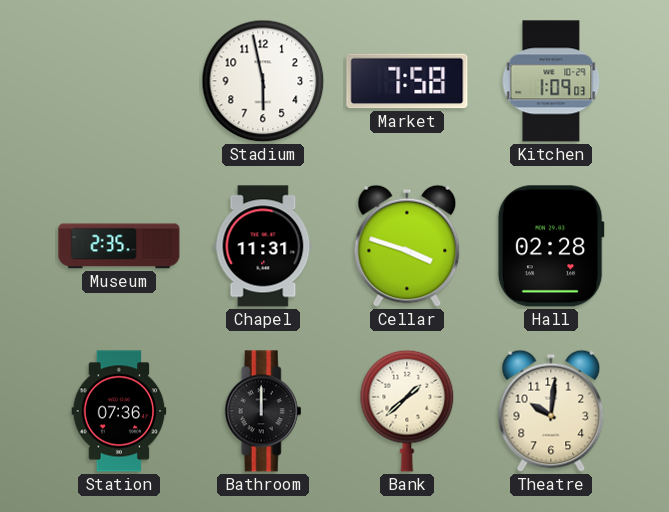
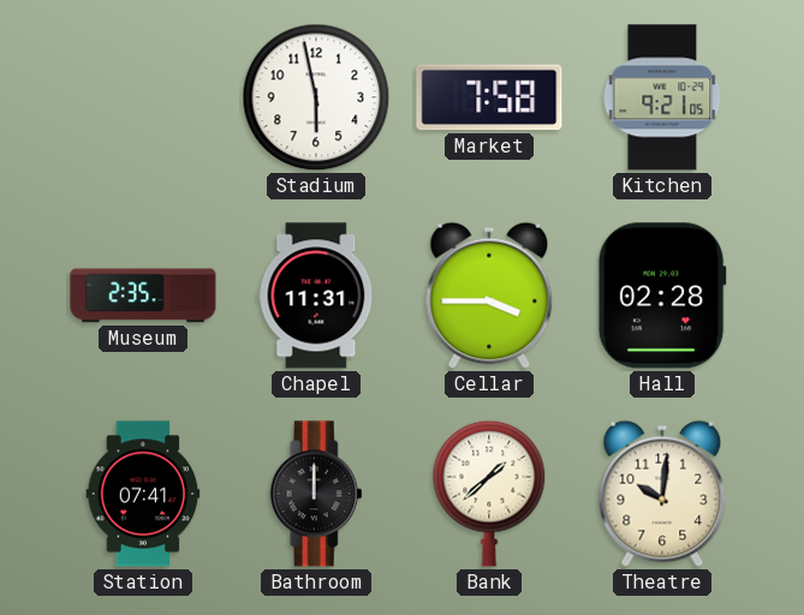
Kitchen: 1:09 -> 9:21
Cellar: 3:48 -> 3:45
Station: 07:36 -> 07:41
